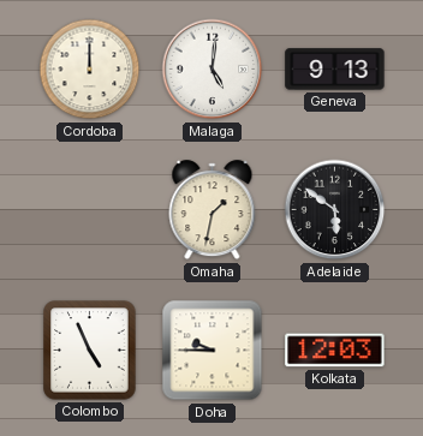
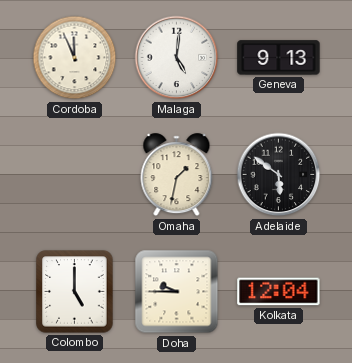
Cordoba: 12:00 -> 11:56
Colombo: 4:56 -> 5:00
Kolkata: 12:03 -> 12:04
